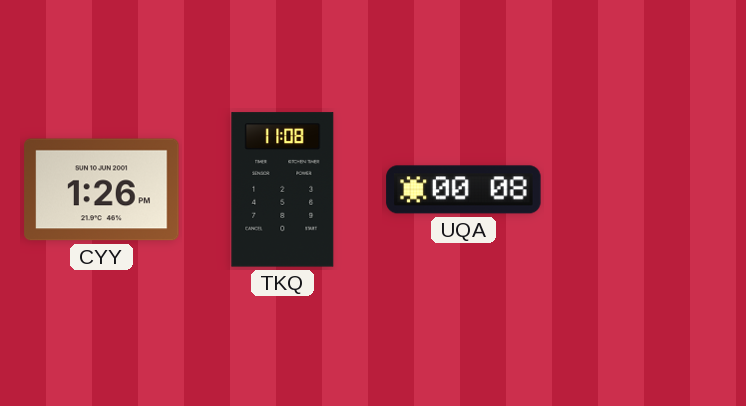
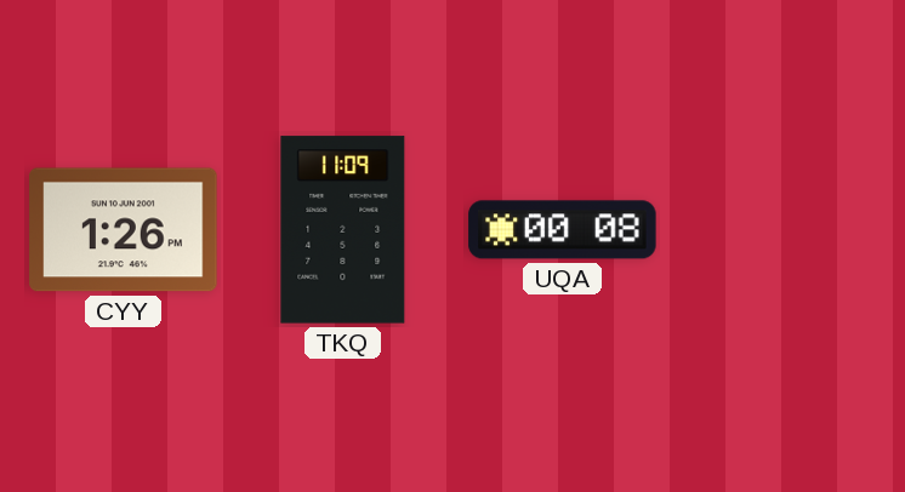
TKQ: 11:08 -> 11:09
